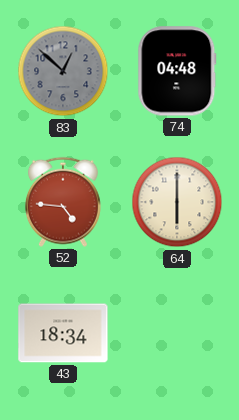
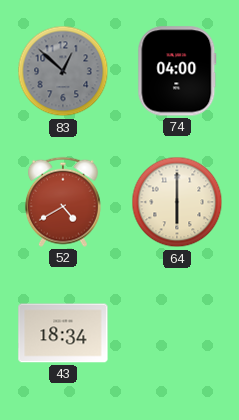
74: 04:48 -> 04:00
52: 4:46 -> 4:40
